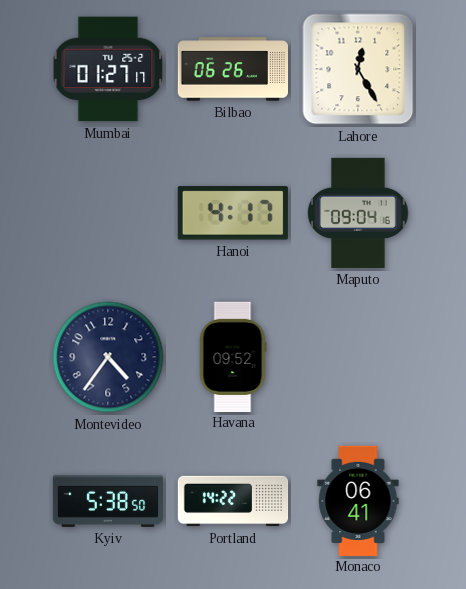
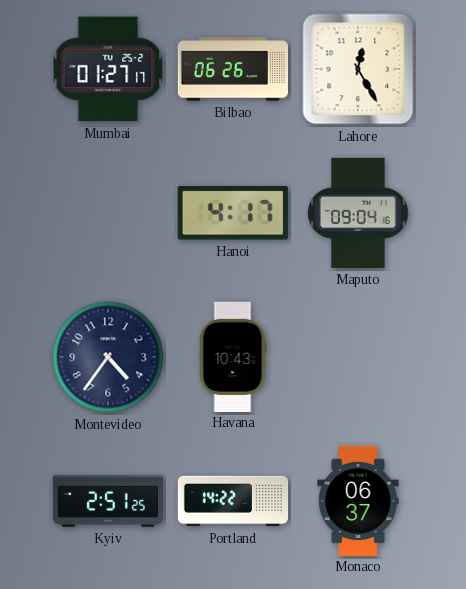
Havana: 09:52 -> 10:43
Kyiv: 5:38 -> 2:51
Monaco: 06:41 -> 06:37
